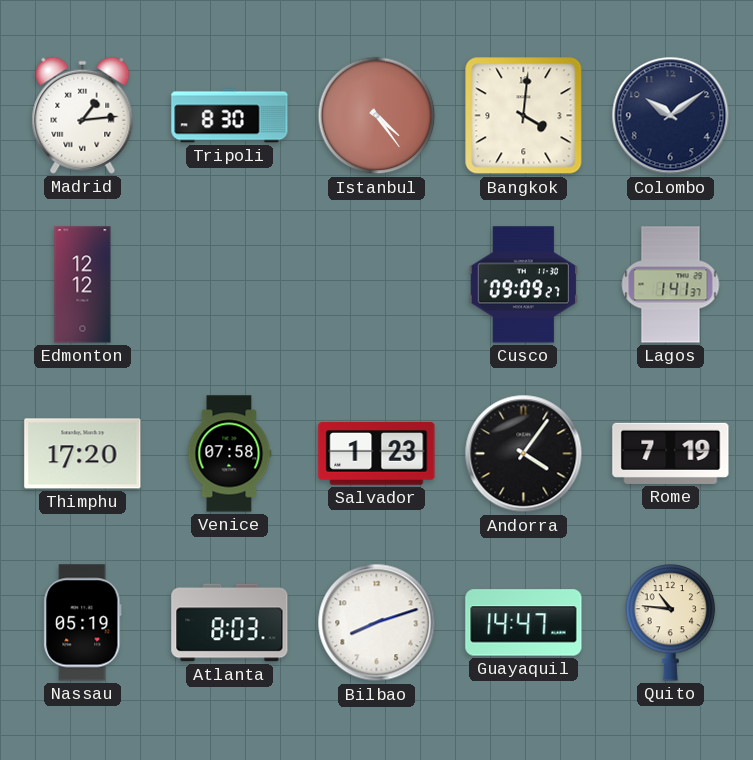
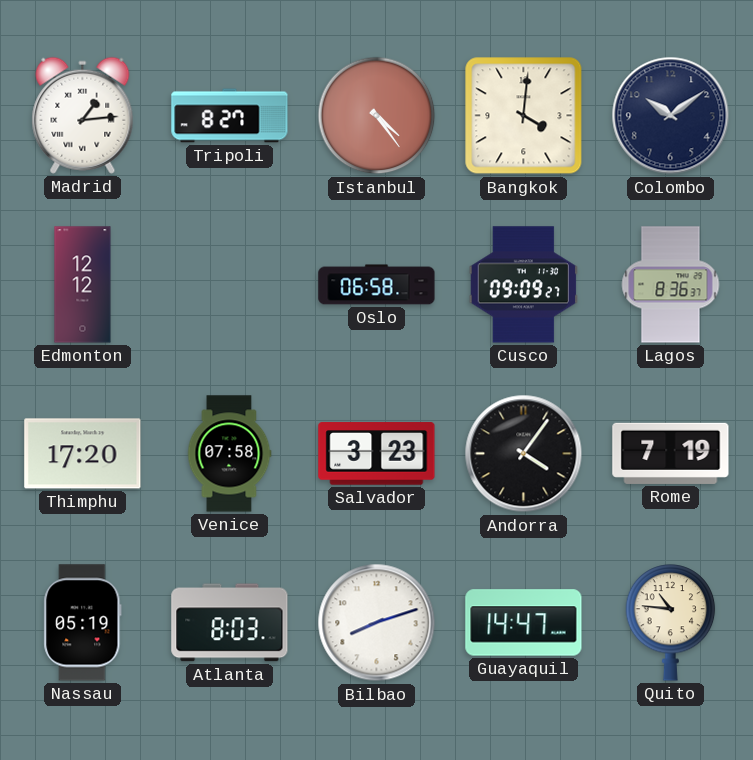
Tripoli: 8:30 -> 8:27
Oslo: none -> 06:58
Lagos: 1:41 -> 8:36
Salvador: 1:23 -> 3:23
